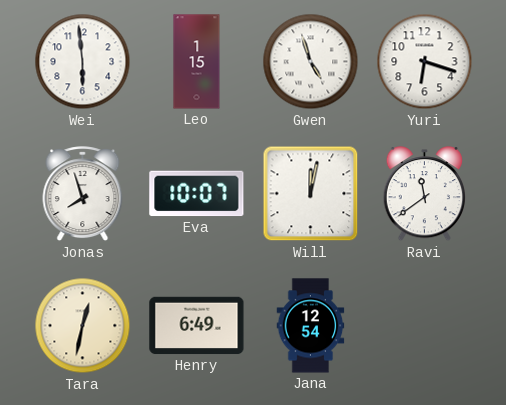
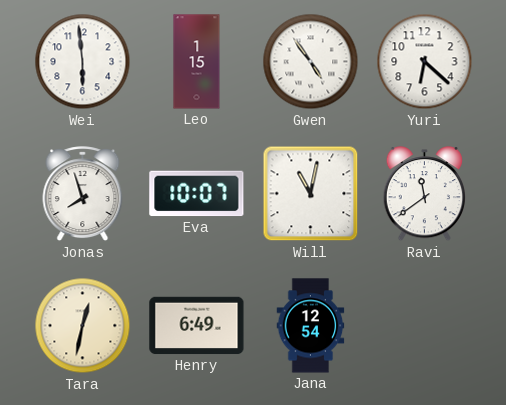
Gwen: 4:57 -> 4:54
Yuri: 6:18 -> 6:22
Will: 12:02 -> 11:02
